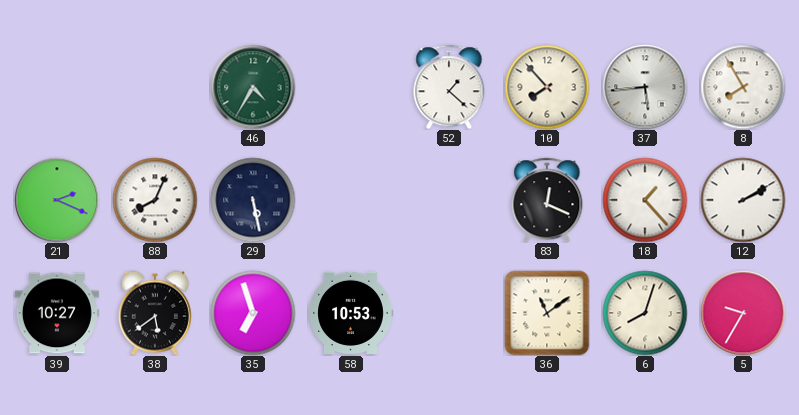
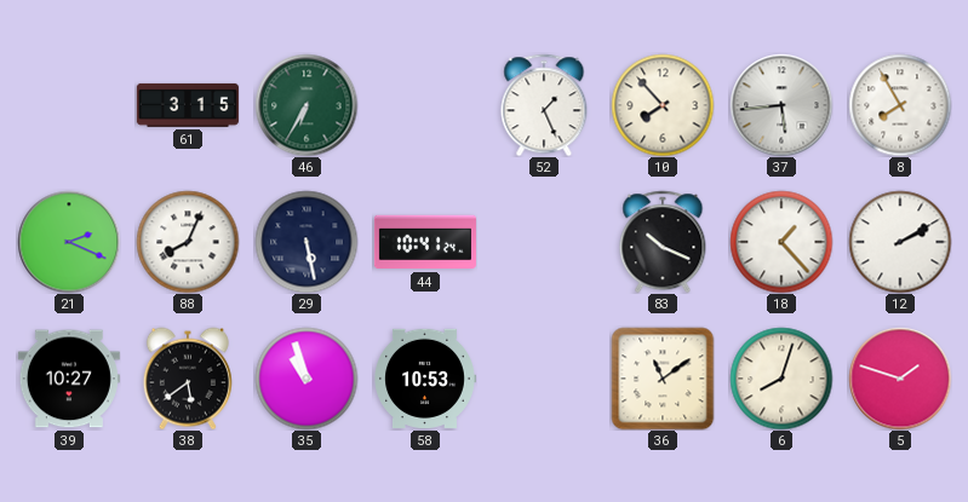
61: none -> 3:15
46: 4:35 -> 6:35
52: 1:22 -> 1:26
44: none -> 10:41
83: 12:19 -> 10:19
35: 6:57 -> 10:57
5: 9:35 -> 1:48
